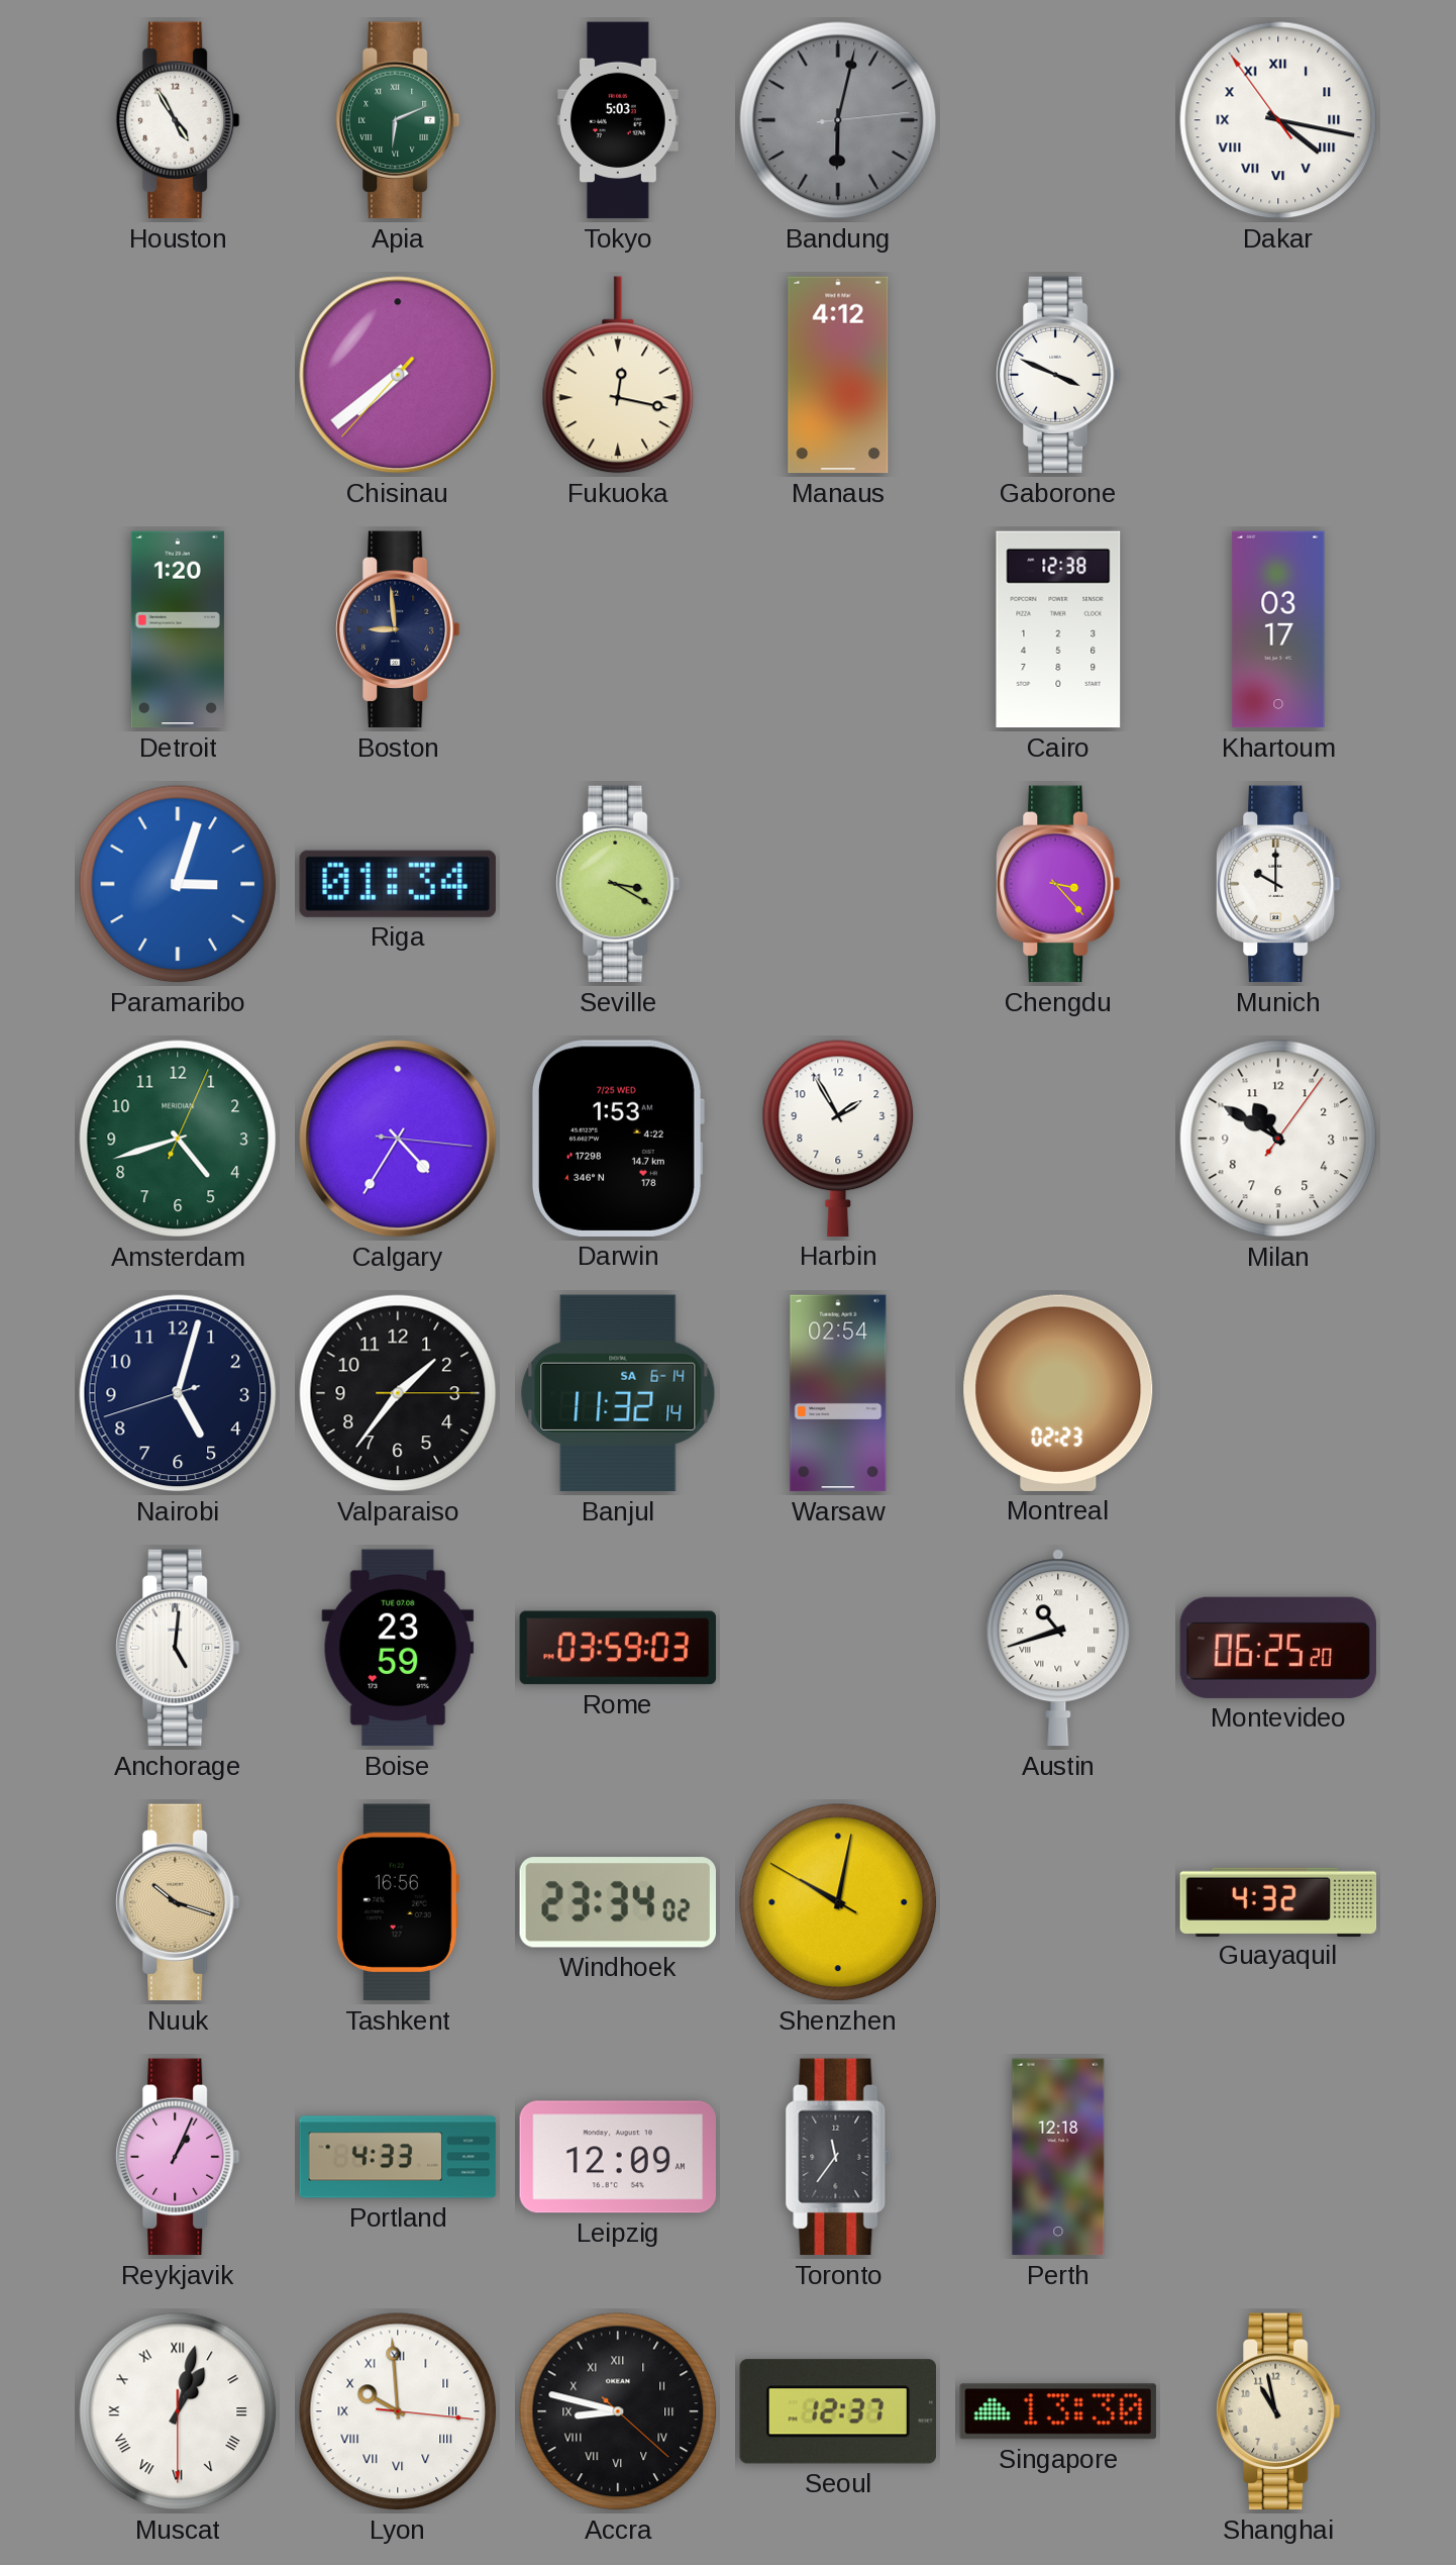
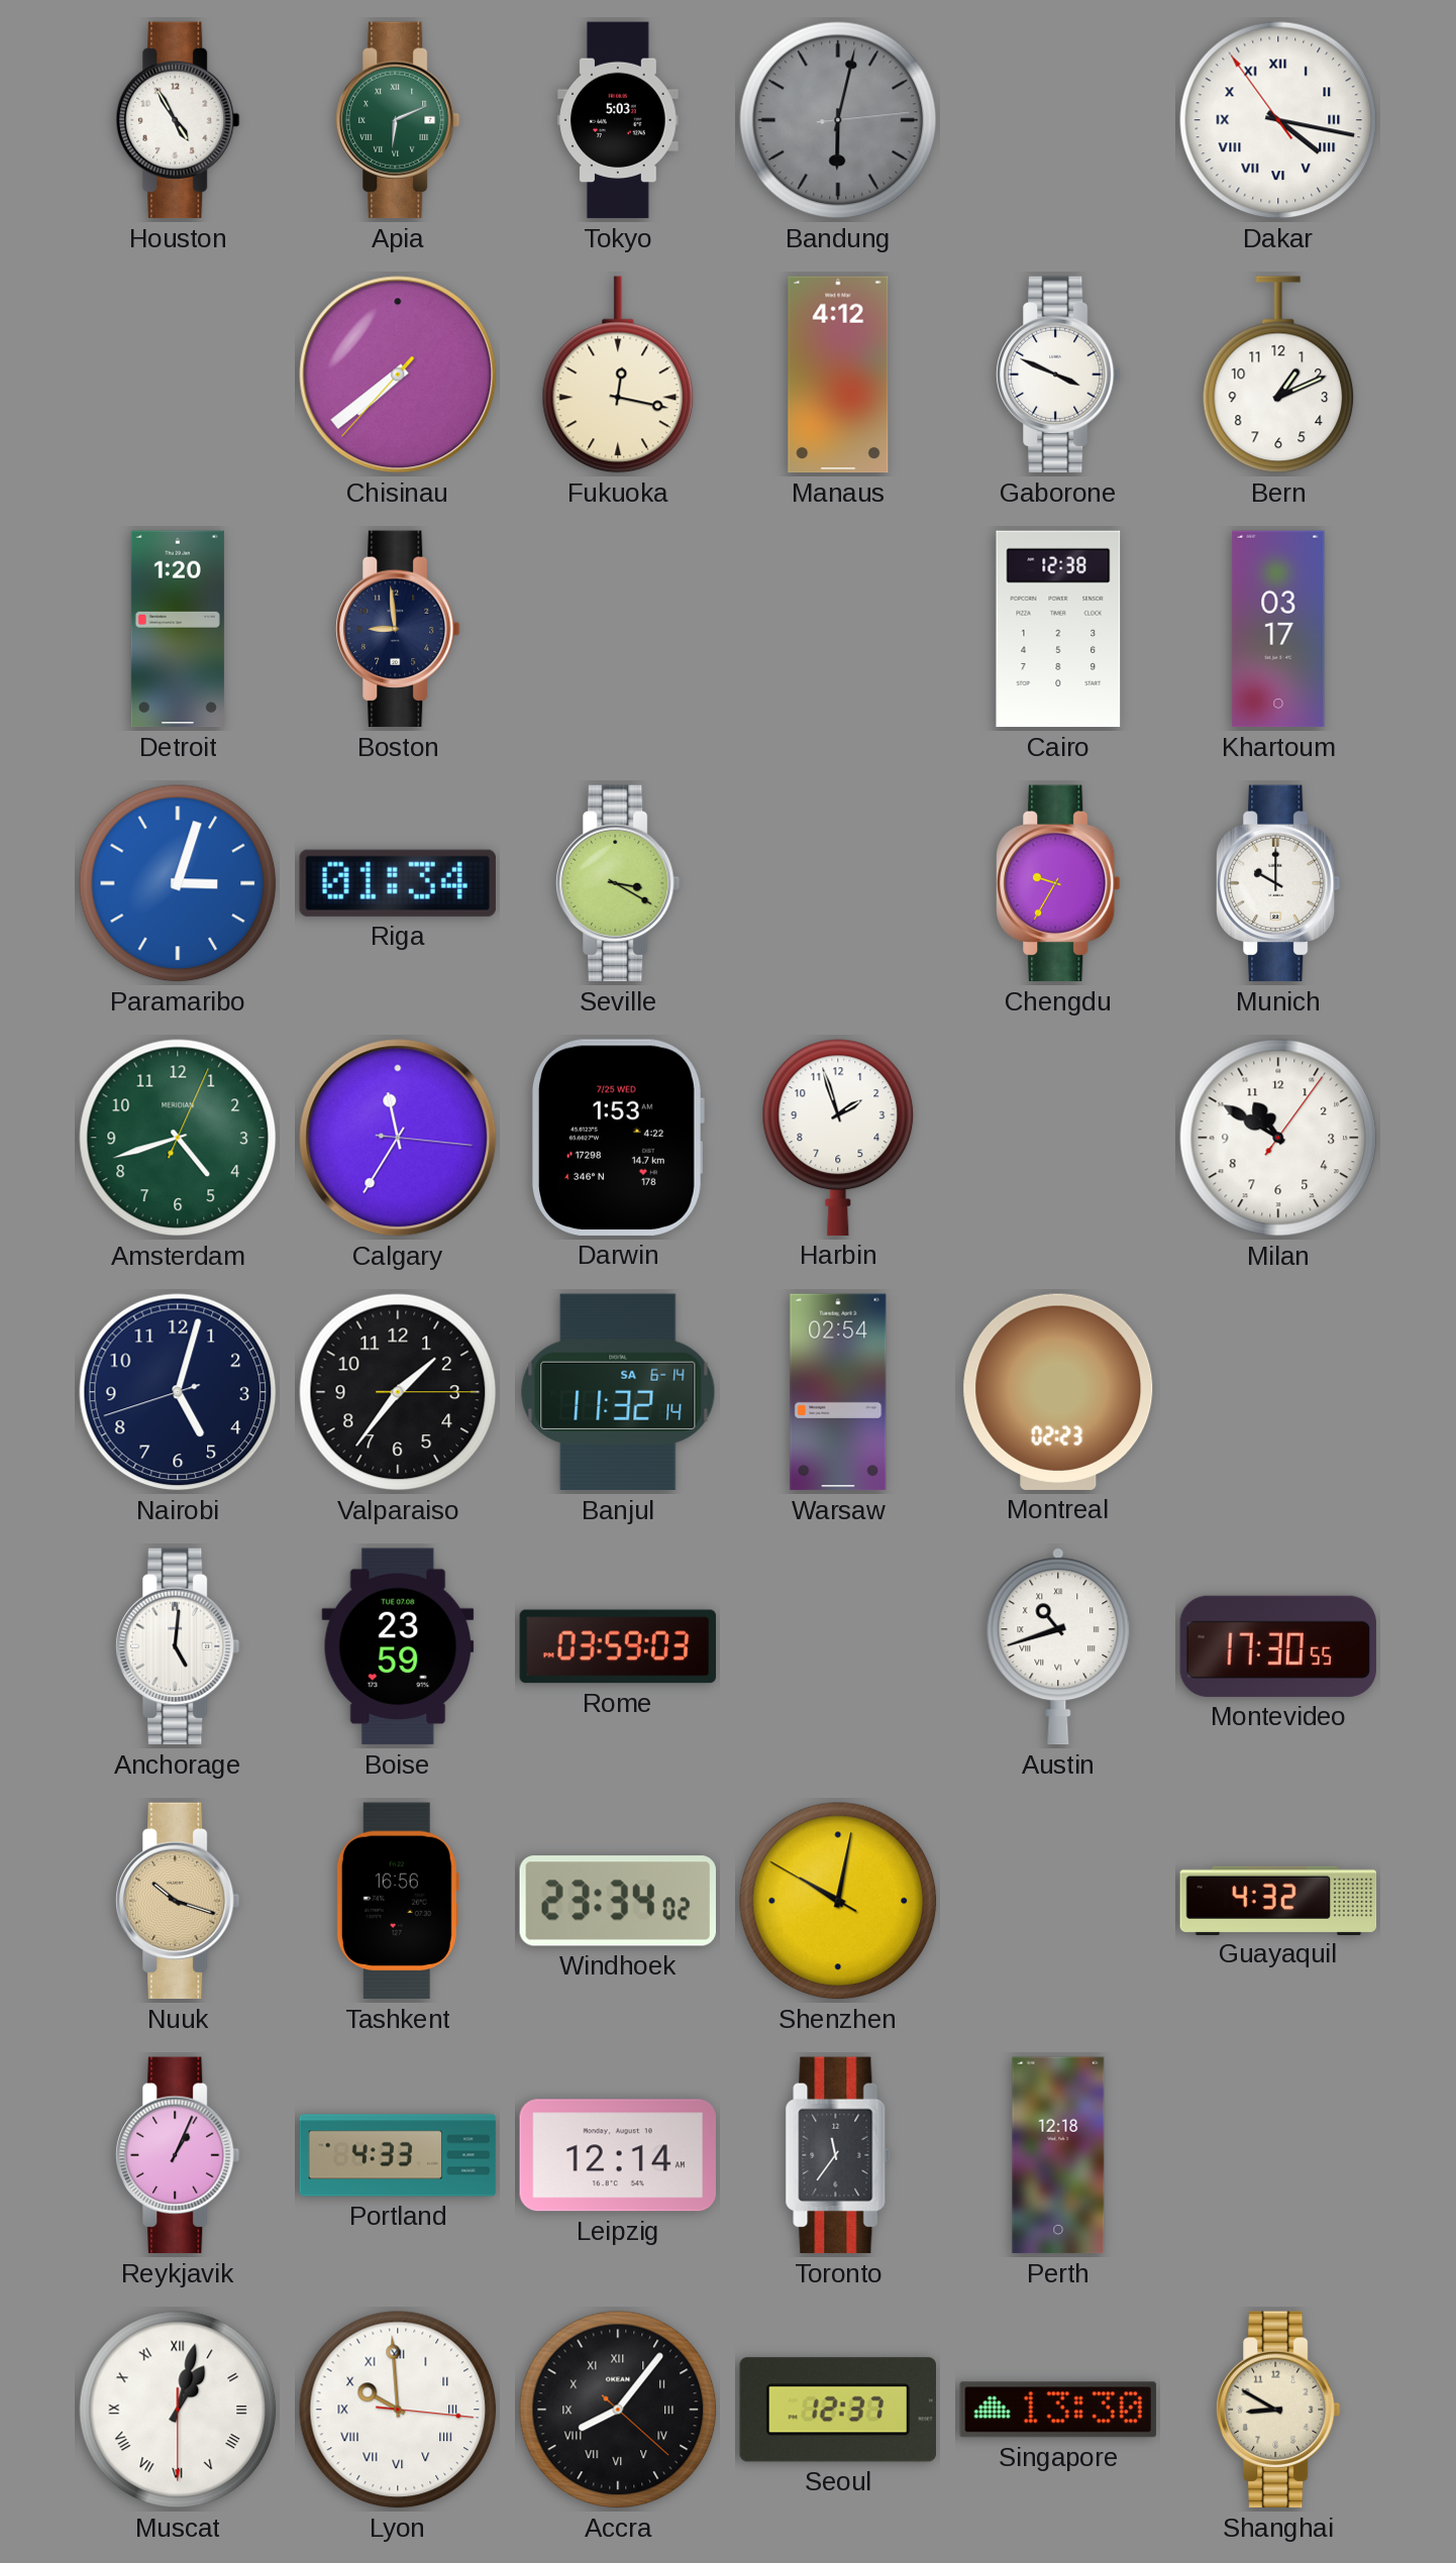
Bern: none -> 1:11
Chengdu: 3:23 -> 9:35
Calgary: 4:35 -> 11:35
Harbin: 1:55 -> 1:57
Montevideo: 06:25 -> 17:30
Leipzig: 12:09 -> 12:14
Accra: 8:47 -> 8:06
Shanghai: 10:58 -> 8:50
